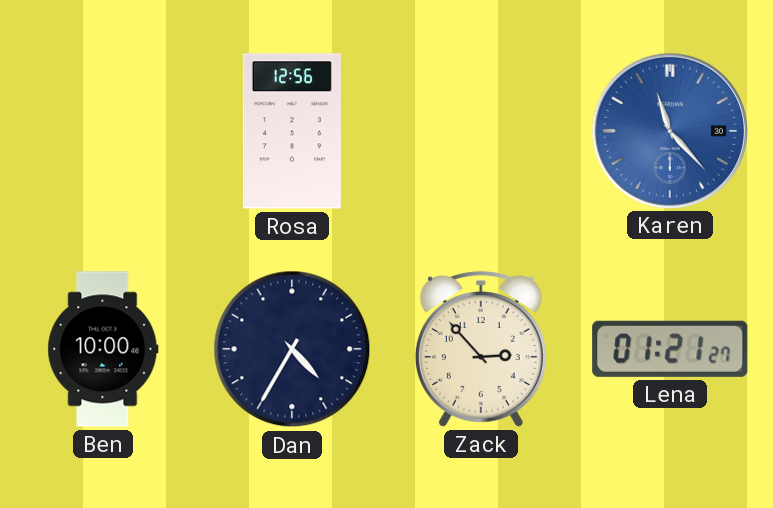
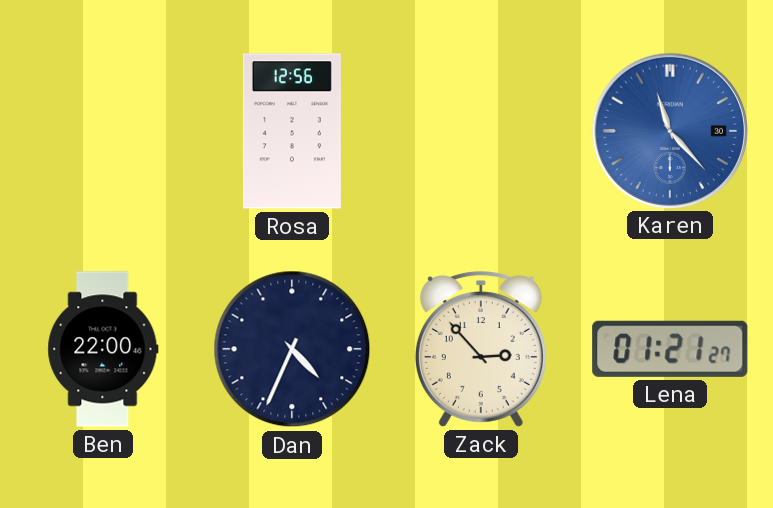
Ben: 10:00 -> 22:00
Dan: 4:35 -> 4:34
